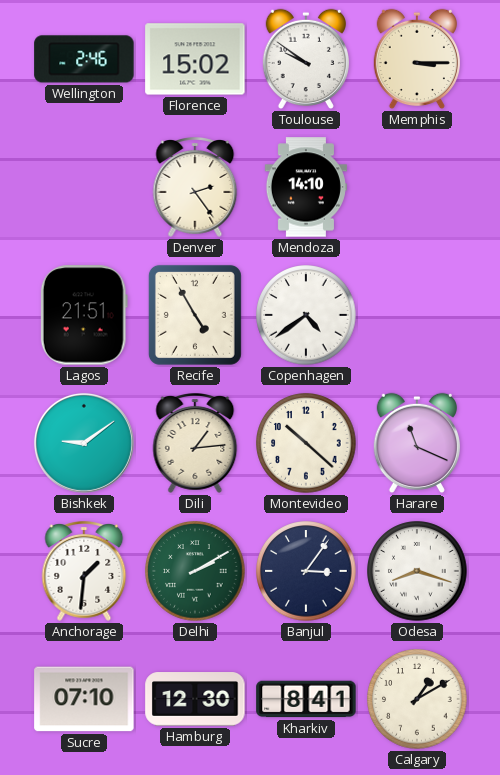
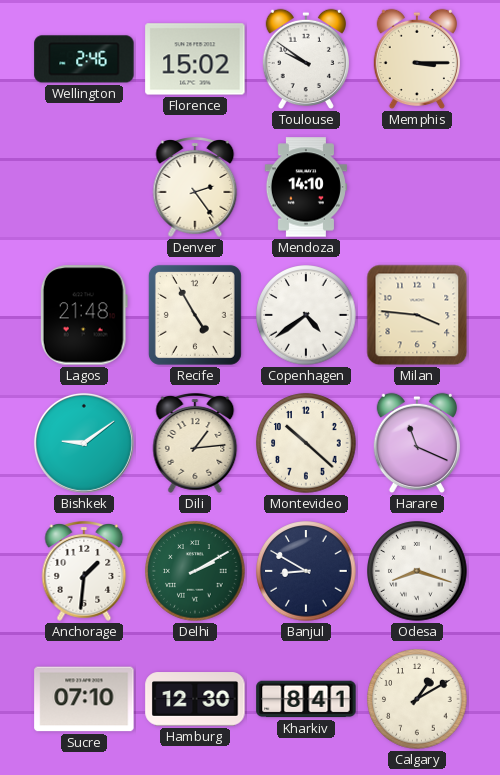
Lagos: 21:51 -> 21:48
Milan: none -> 3:46
Banjul: 3:06 -> 8:50
